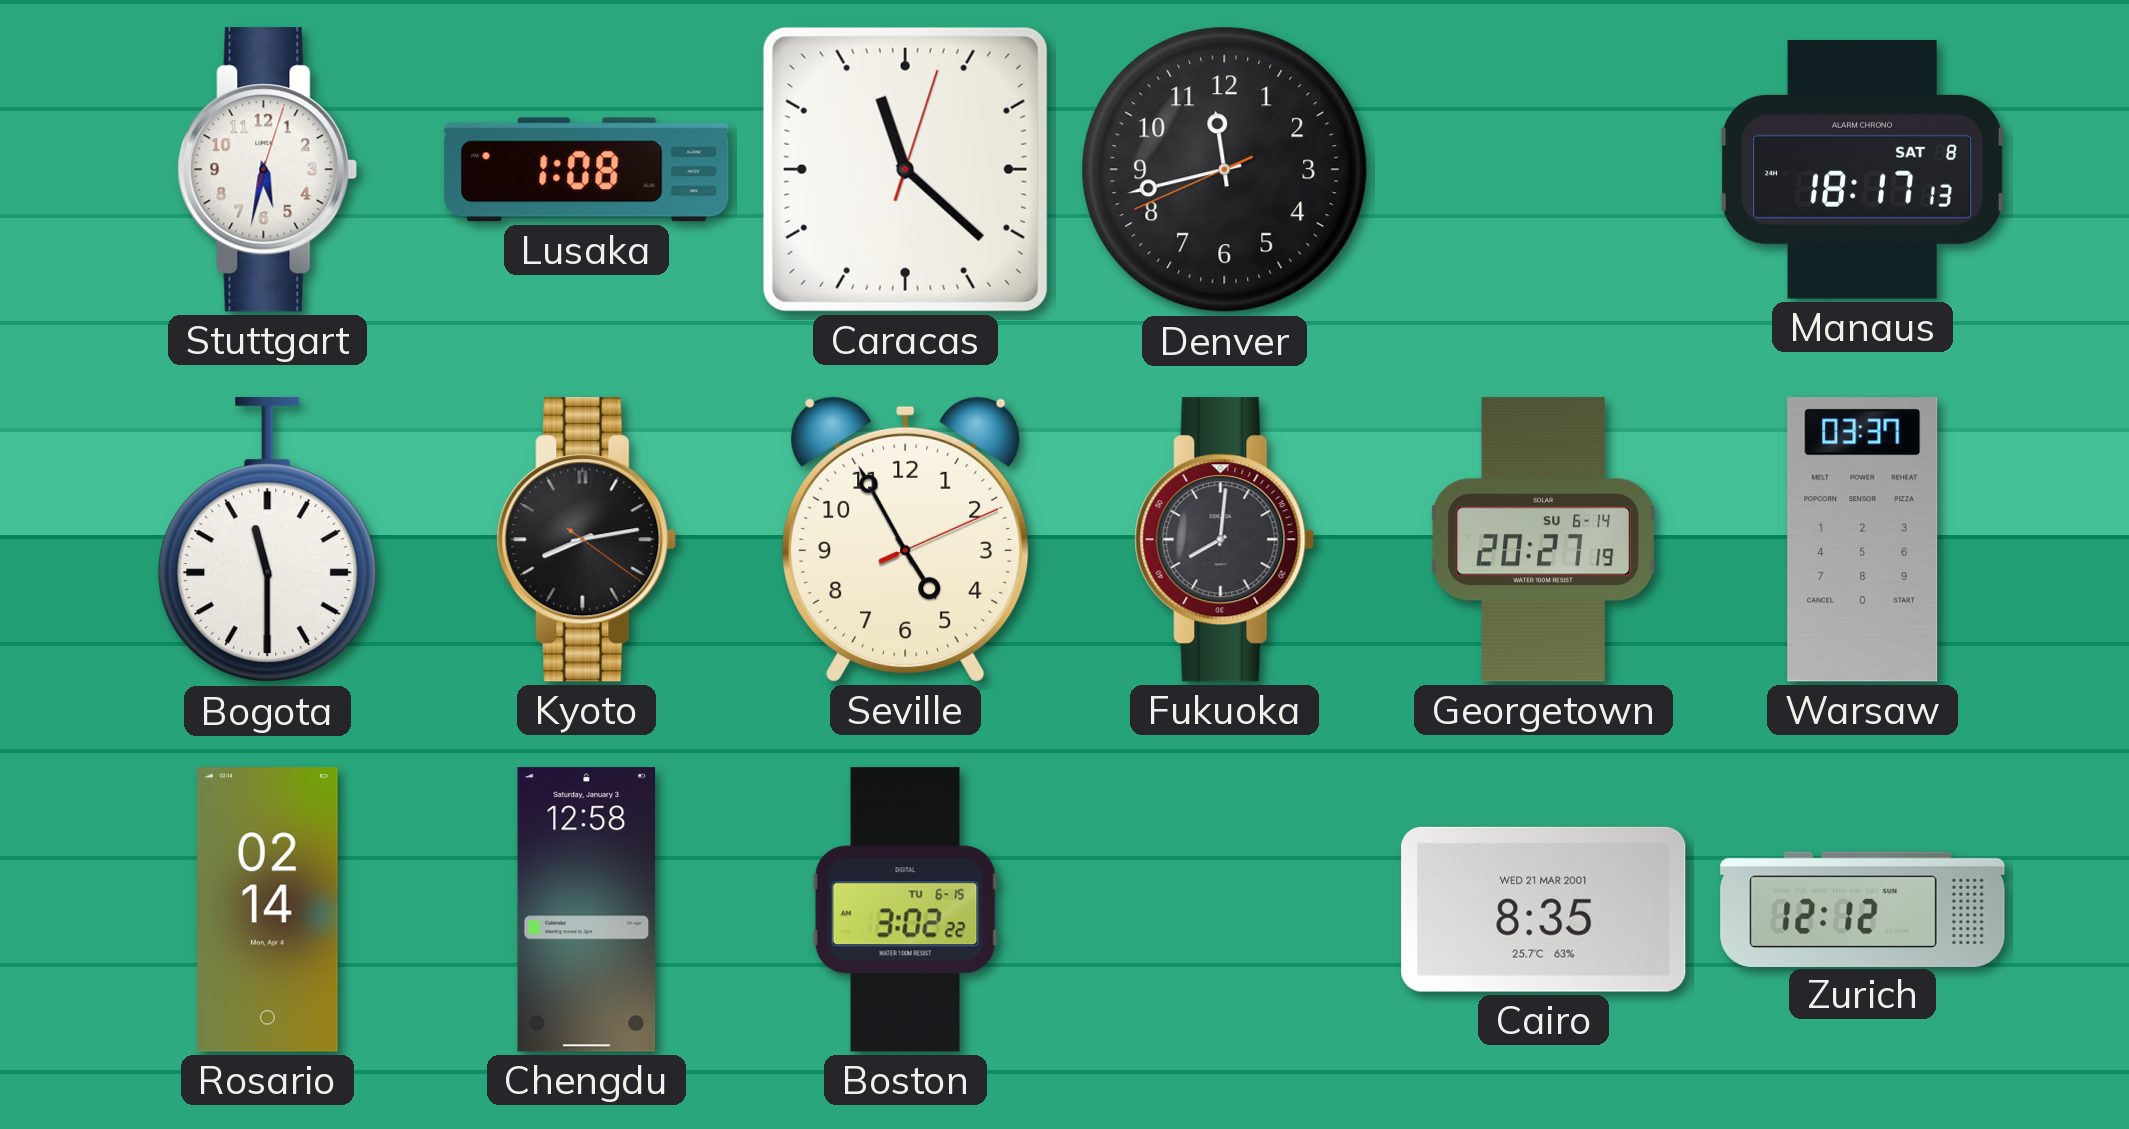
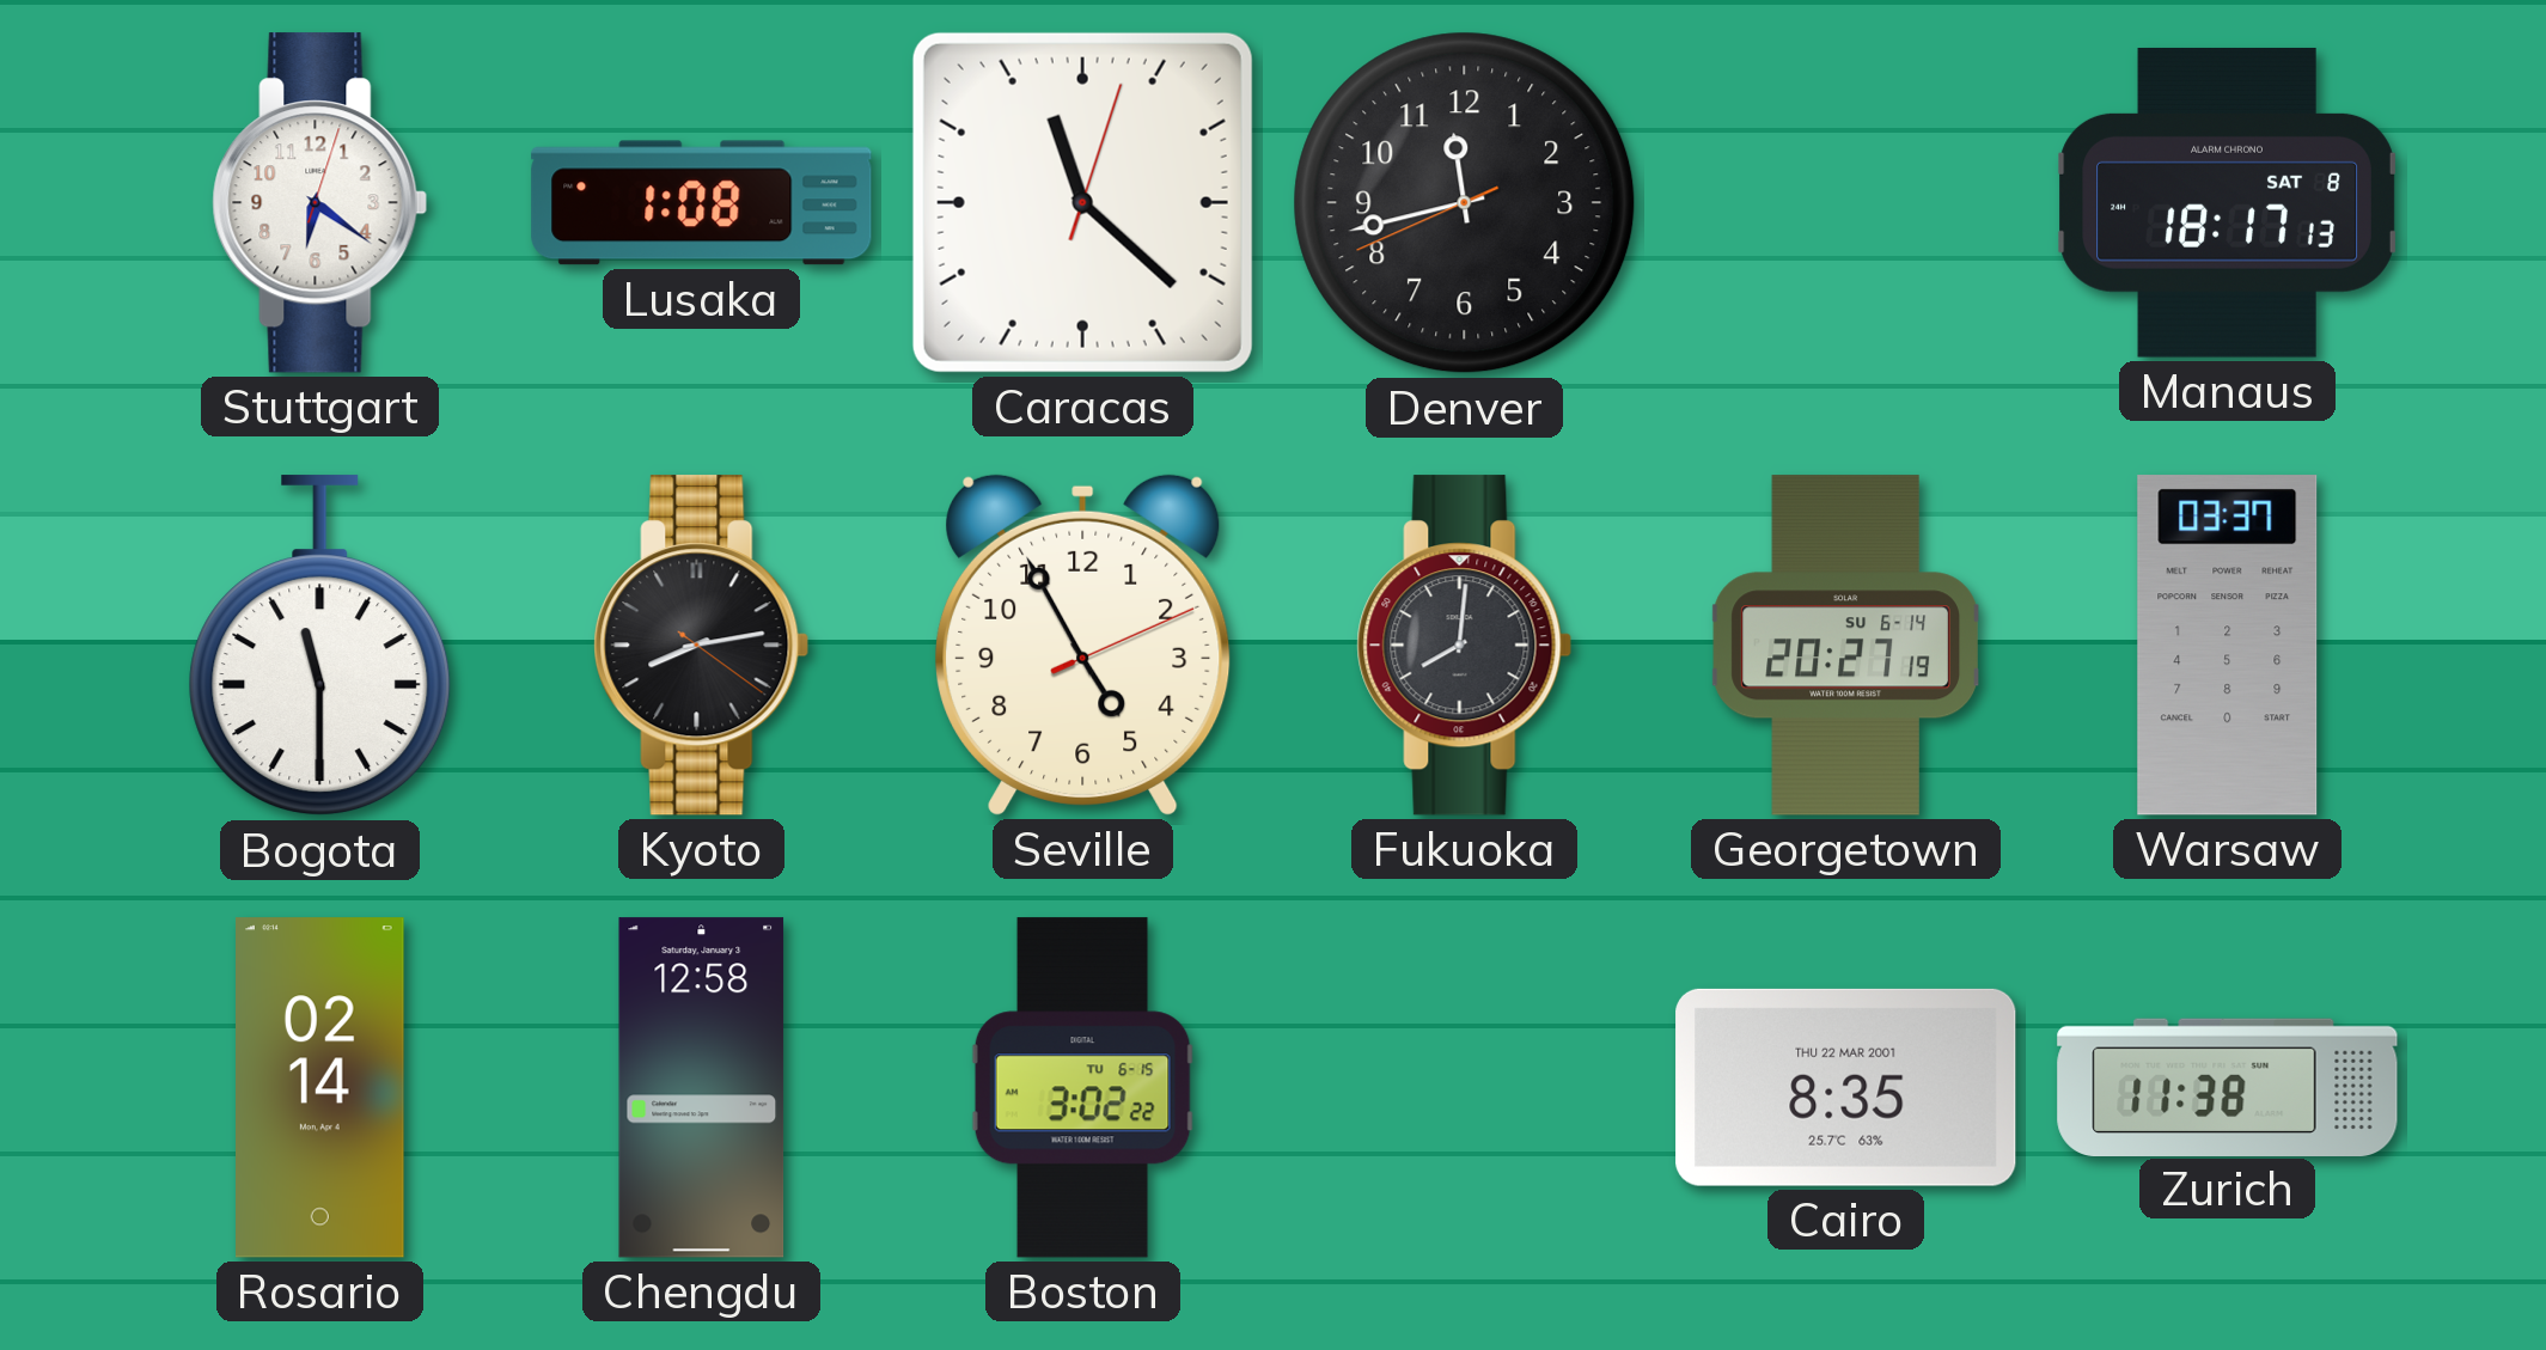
Stuttgart: 5:32 -> 6:21
Cairo date: WED 21 MAR 2001 -> THU 22 MAR 2001
Zurich: 12:12 -> 11:38
